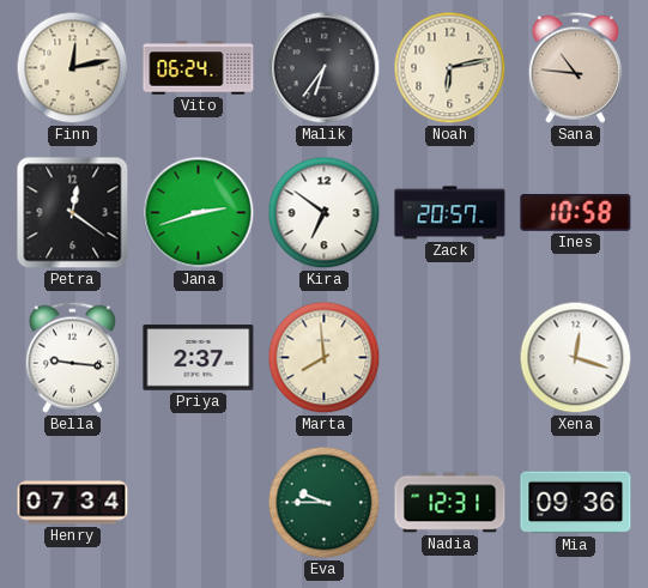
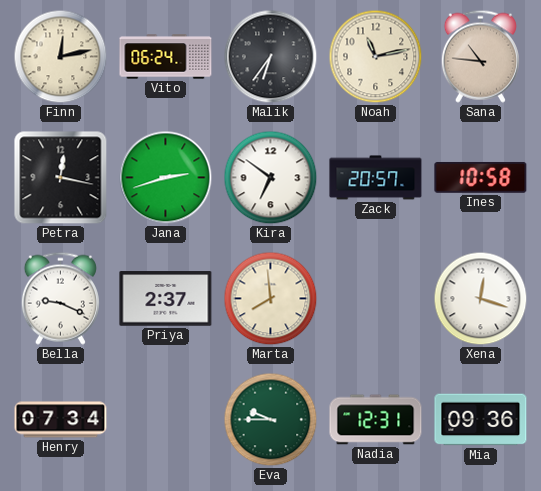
Noah: 6:13 -> 11:13
Petra: 12:21 -> 12:17
Bella: 9:16 -> 9:19
